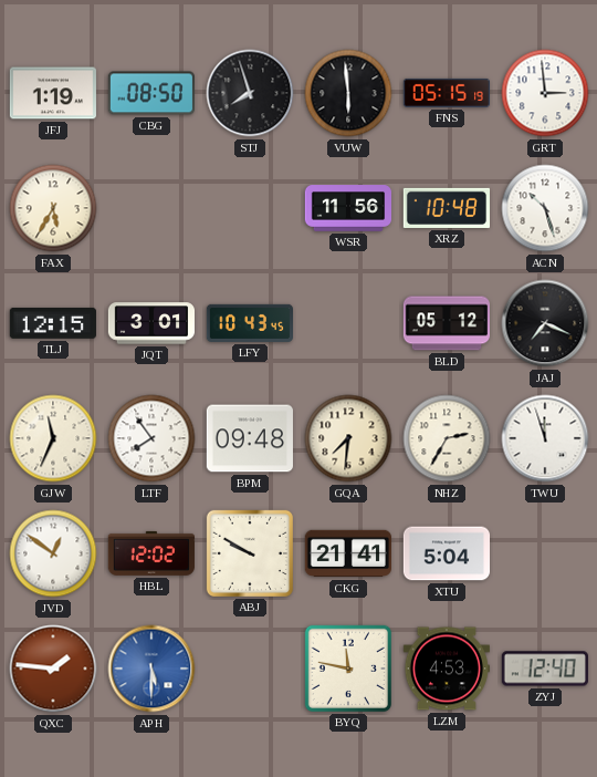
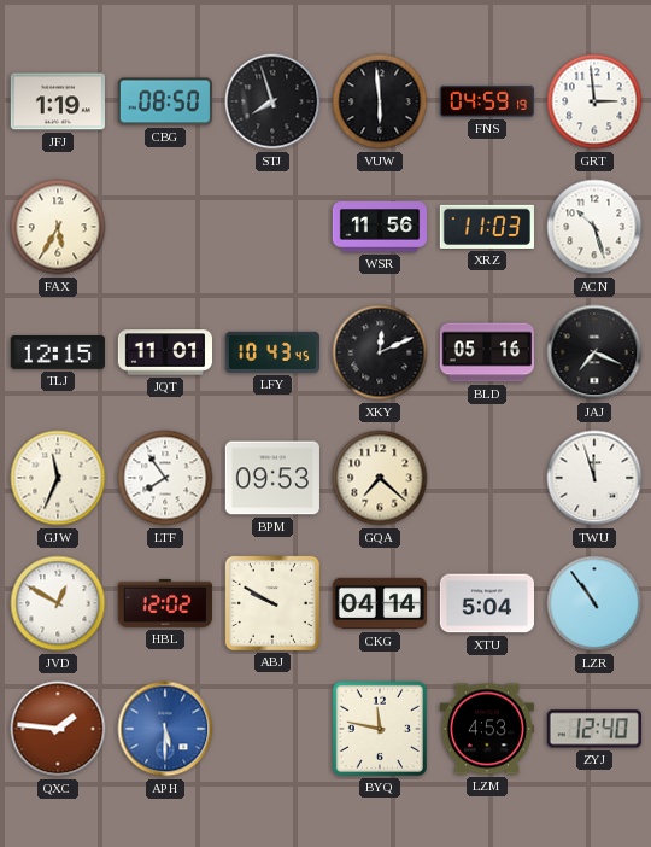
FNS: 05:15 -> 04:59
XRZ: 10:48 -> 11:03
JQT: 3:01 -> 11:01
XKY: none -> 12:11
BLD: 05:12 -> 05:16
BPM: 09:48 -> 09:53
GQA: 7:31 -> 7:22
NHZ: 2:35 -> none
JVD: 12:51 -> 12:50
CKG: 21:41 -> 04:14
LZR: none -> 10:54
